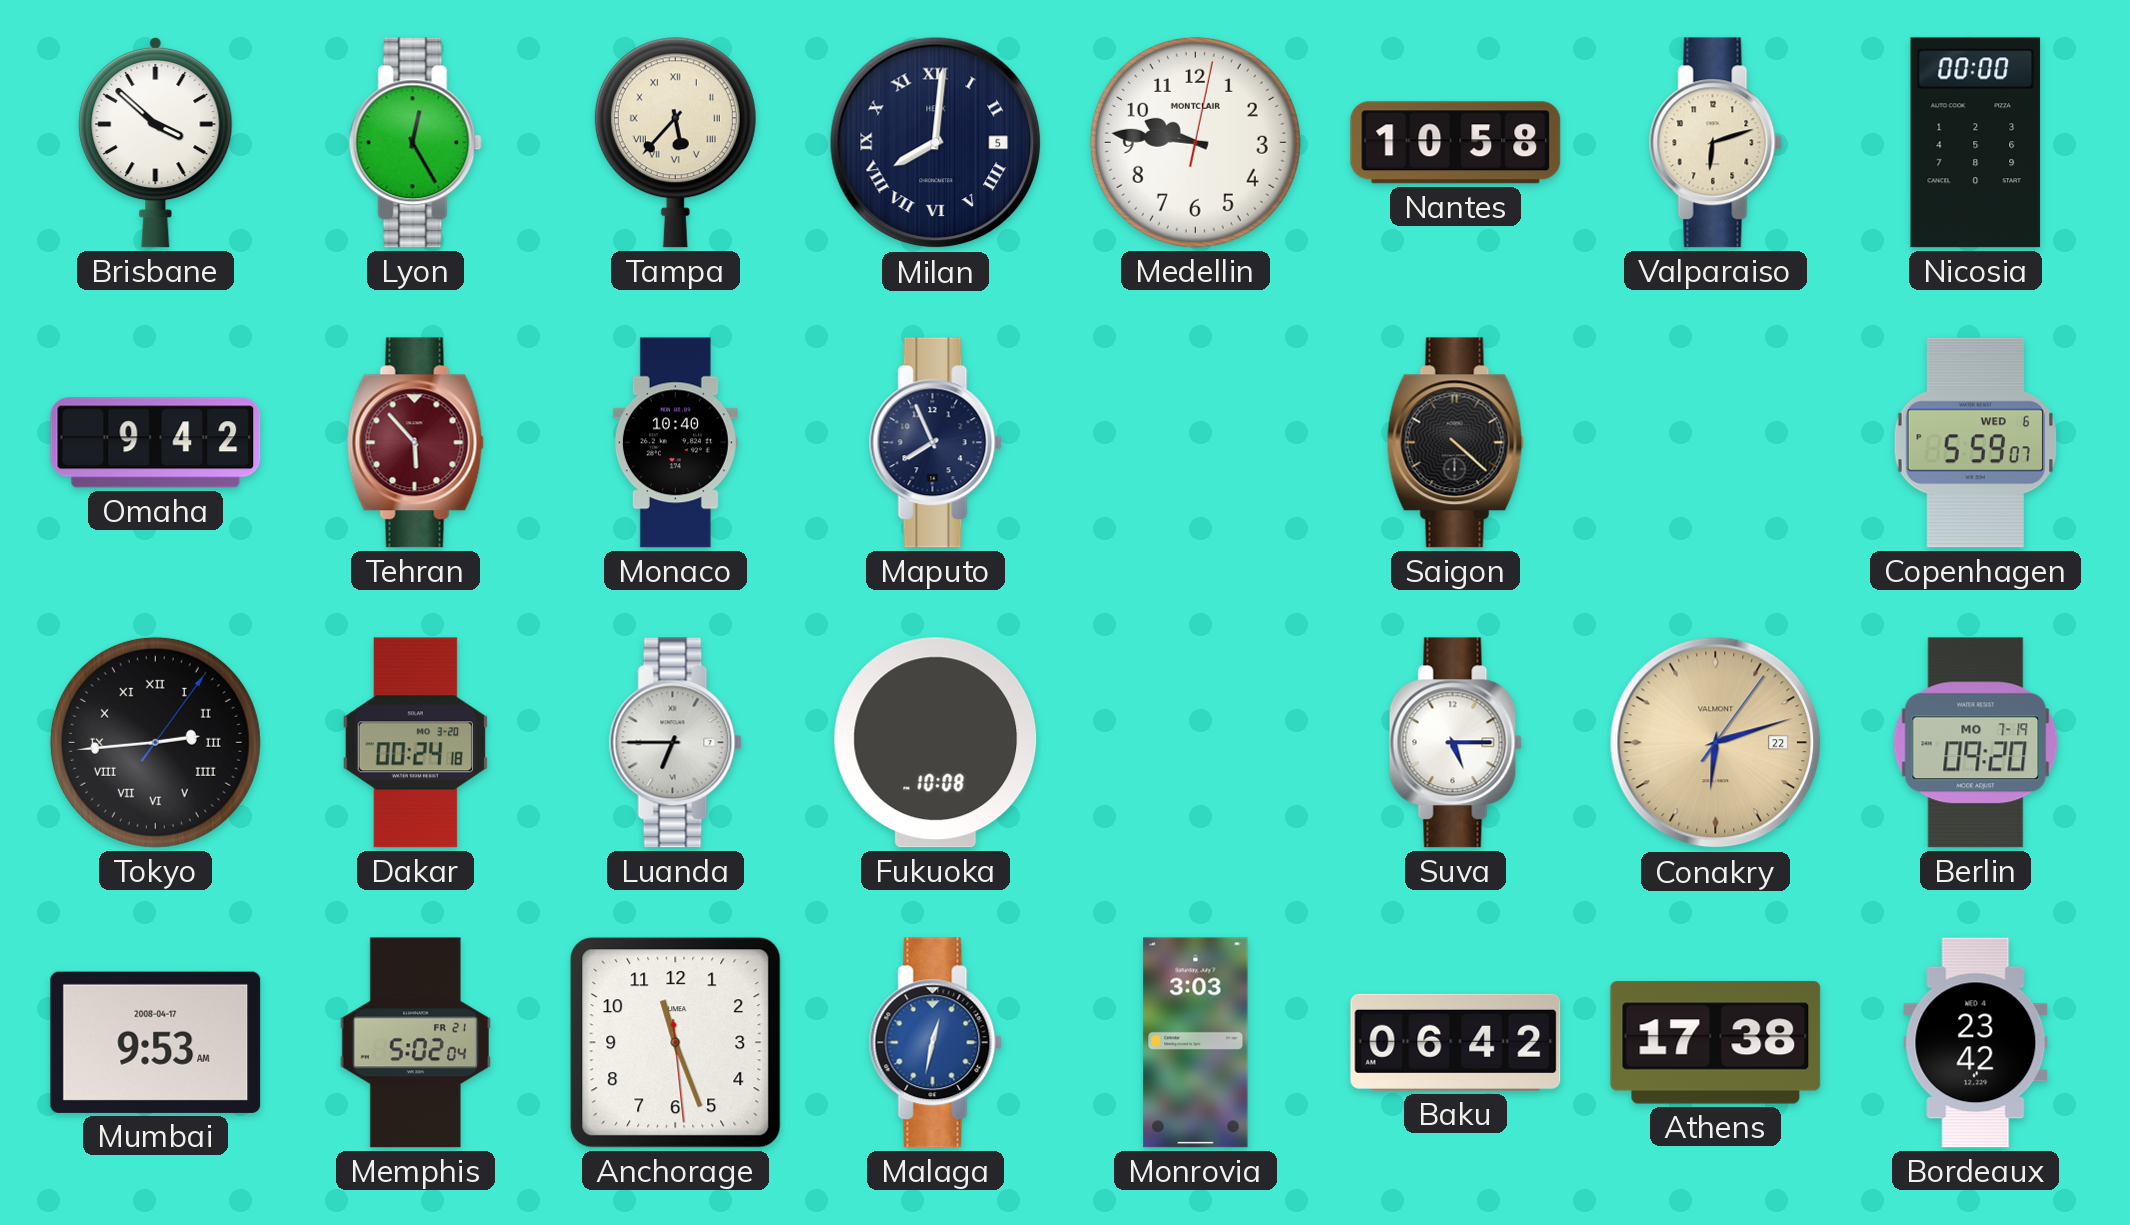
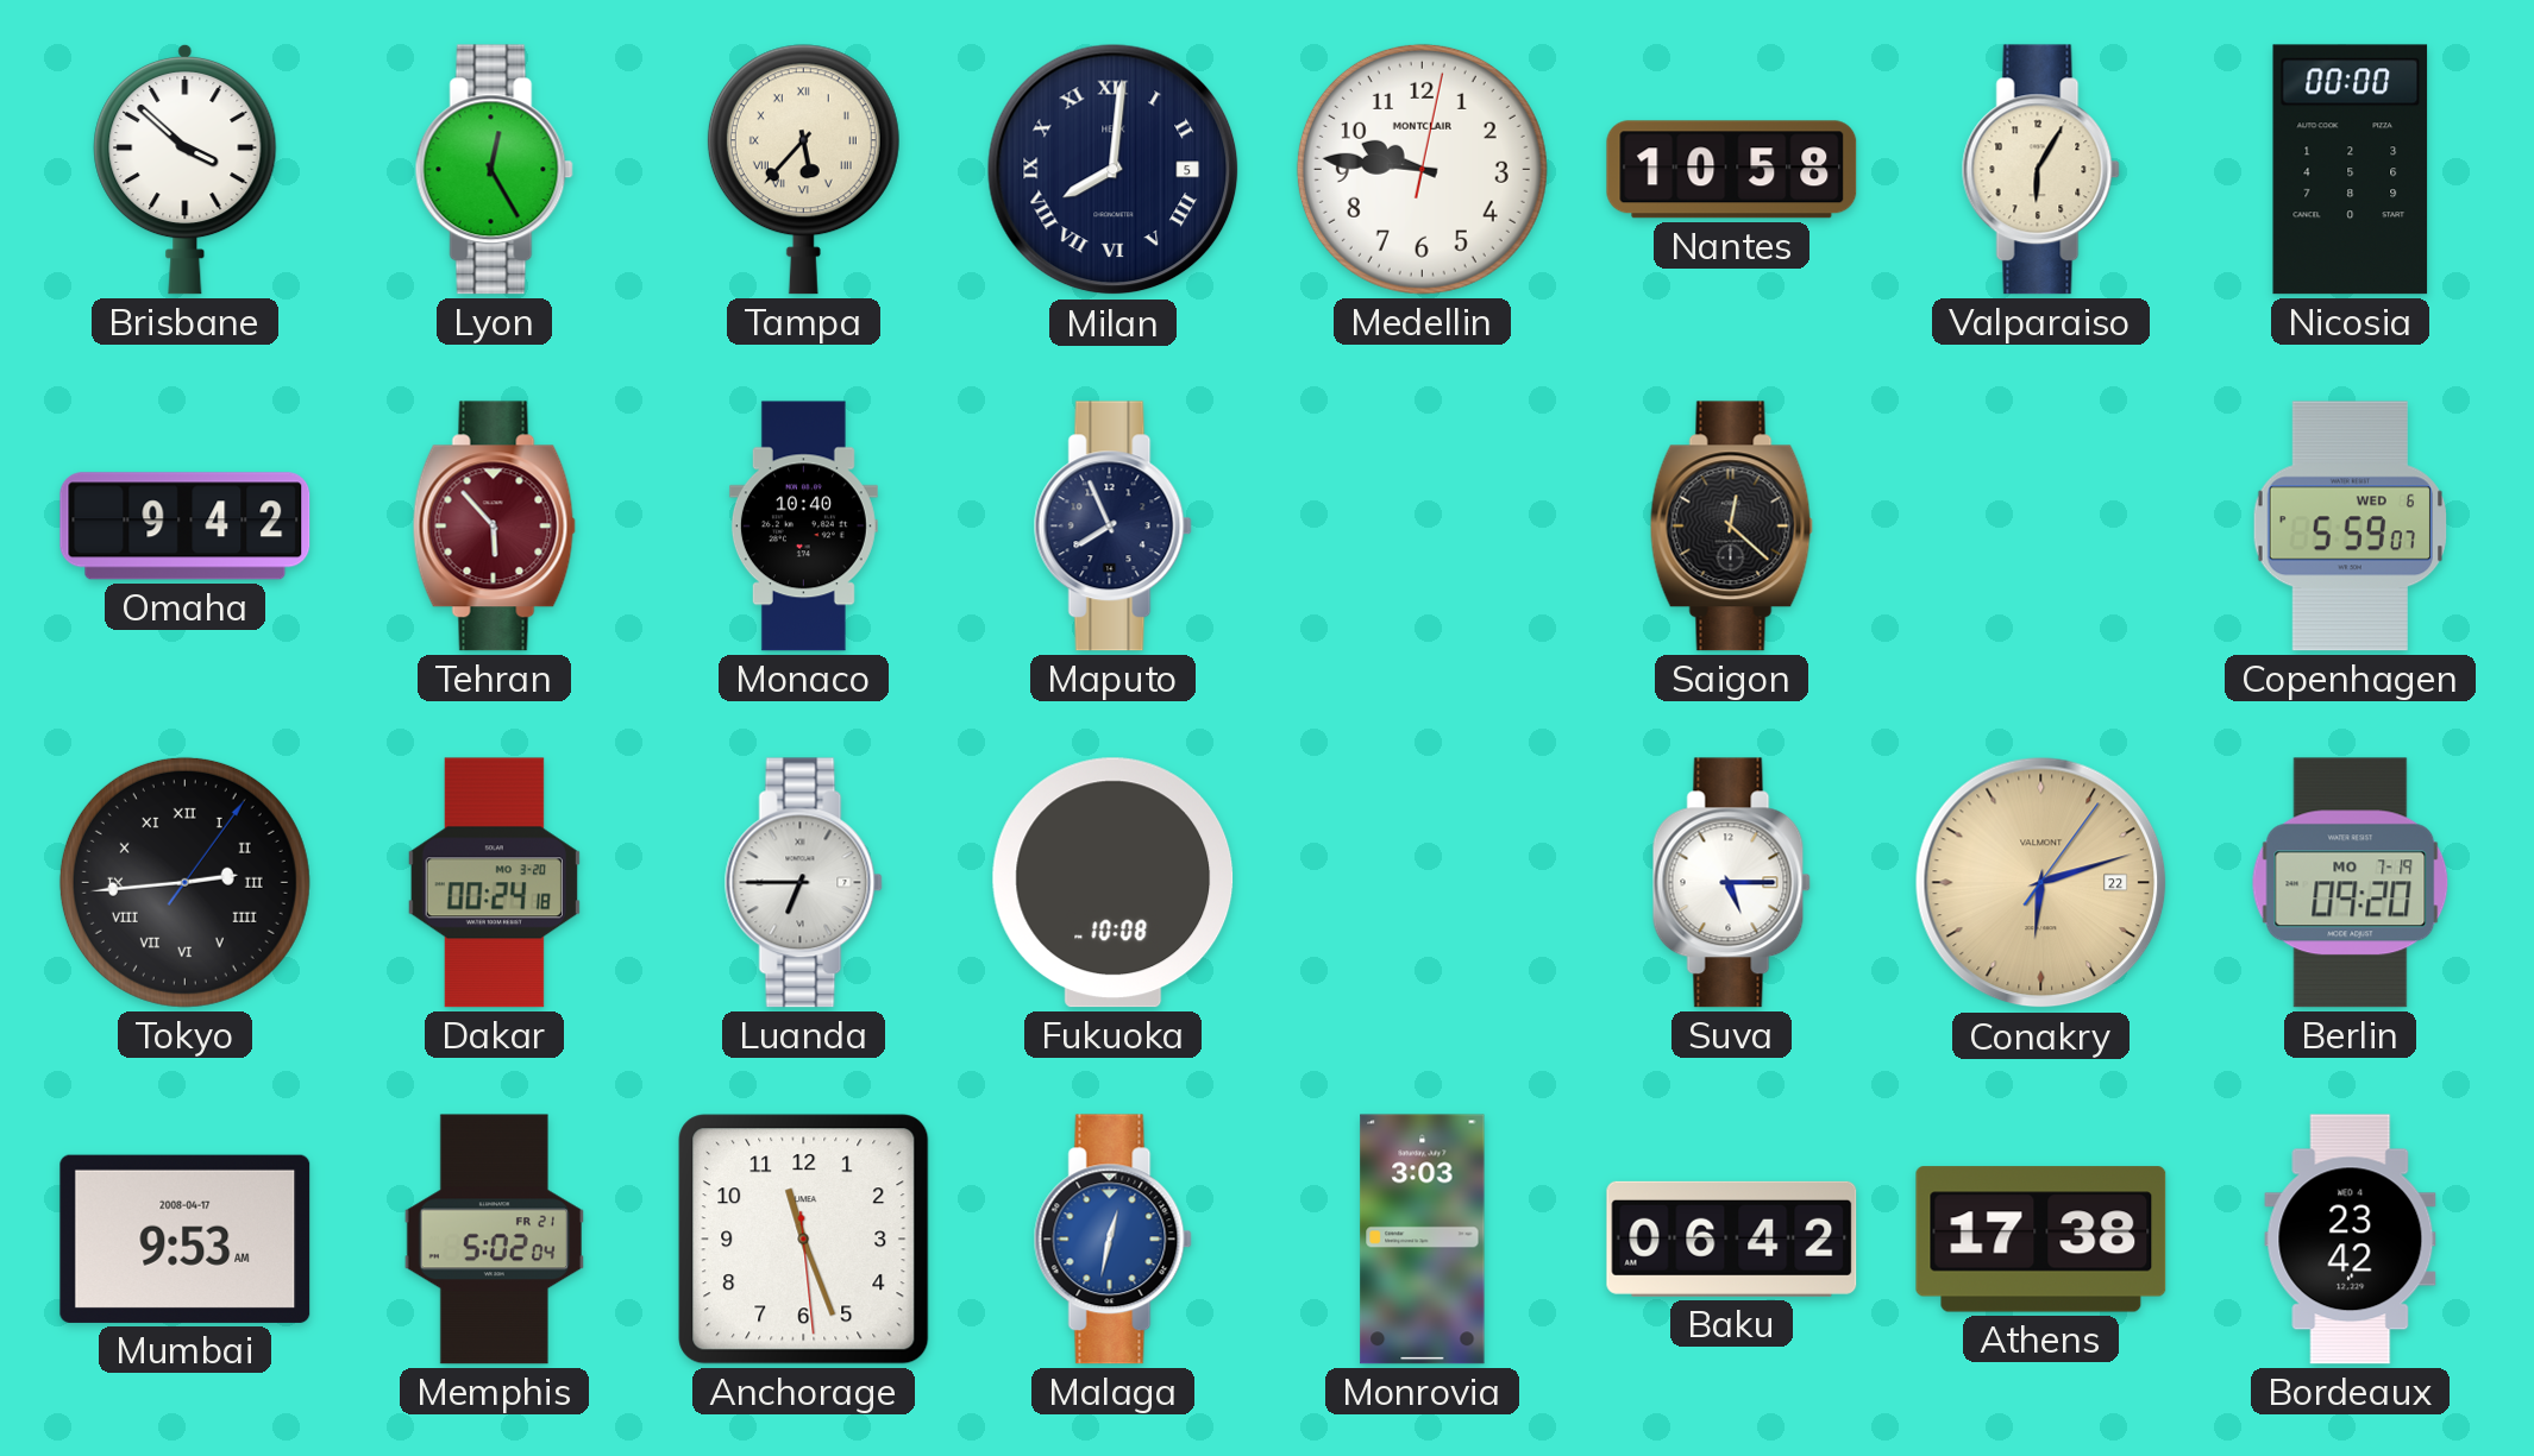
Valparaiso: 6:12 -> 6:05
Saigon: 4:22 -> 12:22
